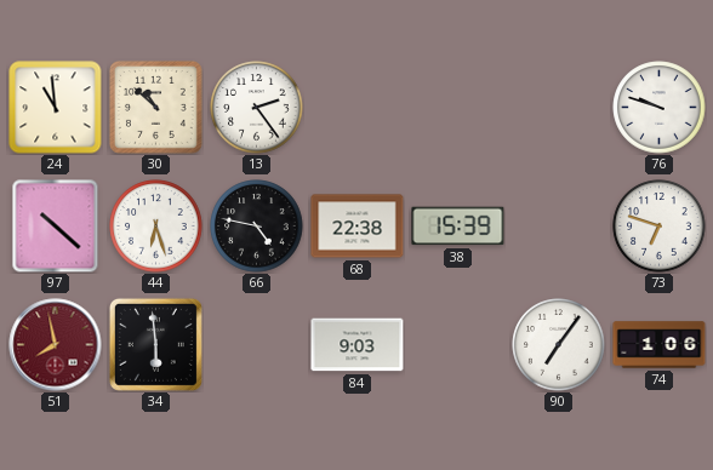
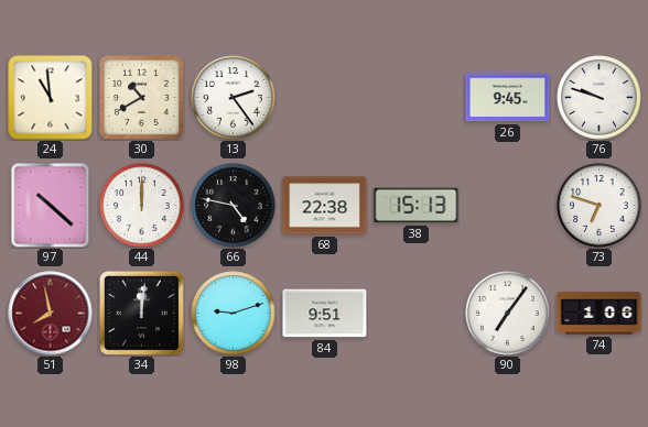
30: 10:52 -> 10:40
26: none -> 9:45
44: 6:27 -> 12:00
38: 15:39 -> 15:13
34: 5:59 -> 12:01
98: none -> 9:12
84: 9:03 -> 9:51
